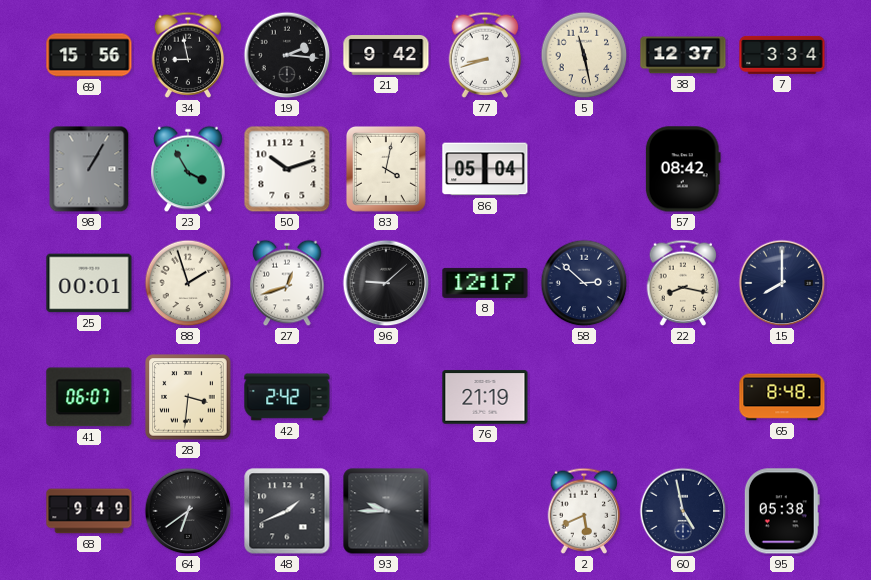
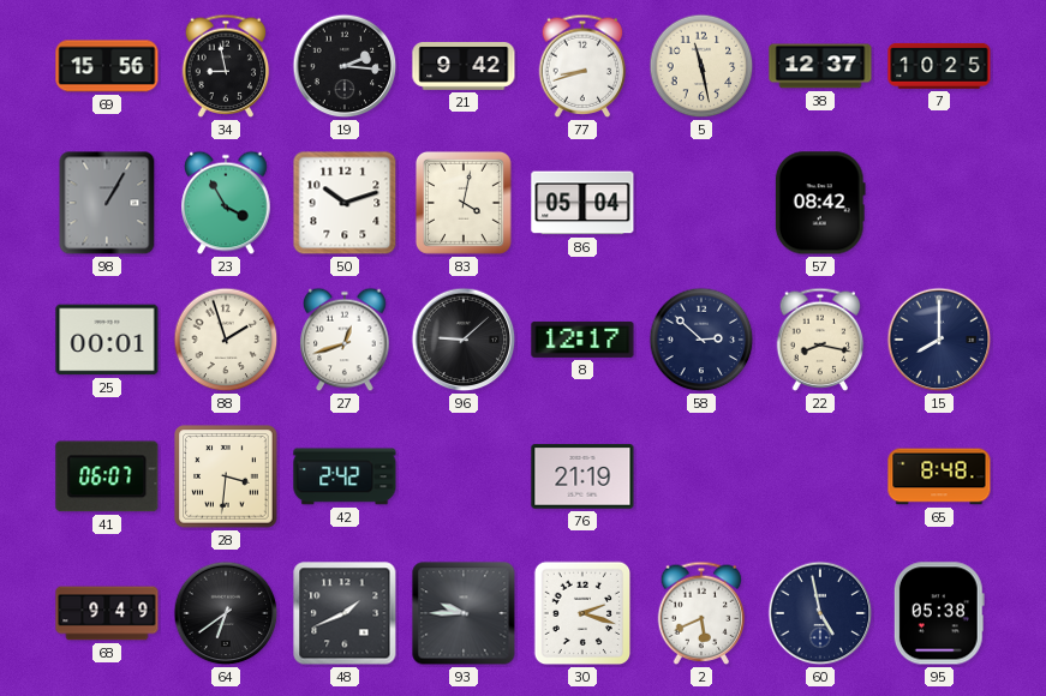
7: 3:34 -> 10:25
30: none -> 2:18
